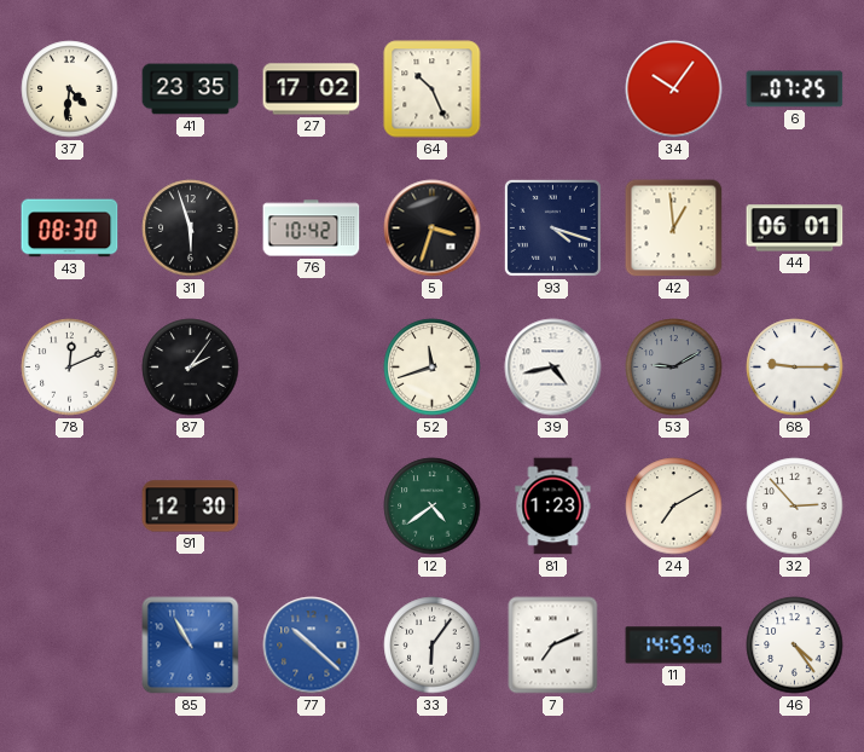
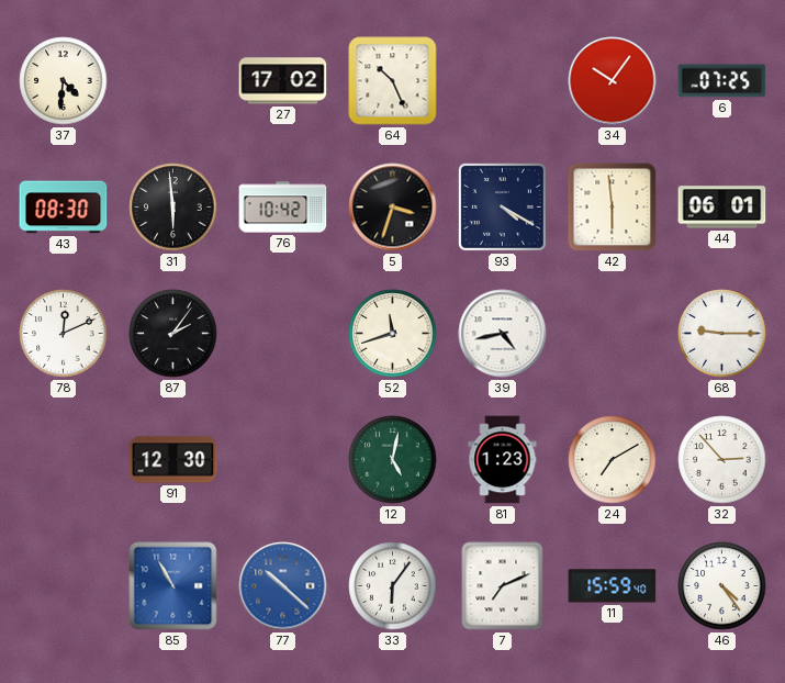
41: 23:35 -> none
31: 5:57 -> 5:59
93: 4:18 -> 4:20
42: 12:59 -> 5:59
53: 9:10 -> none
12: 4:39 -> 5:02
11: 14:59 -> 15:59
